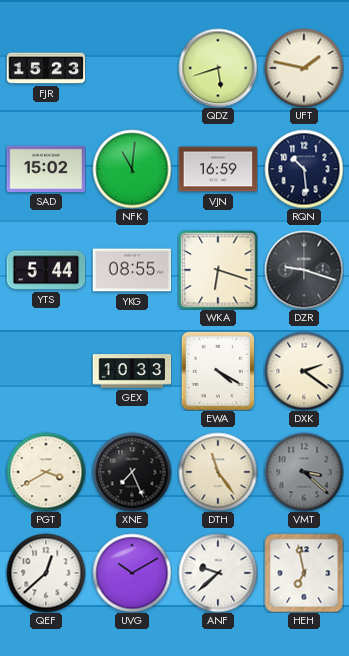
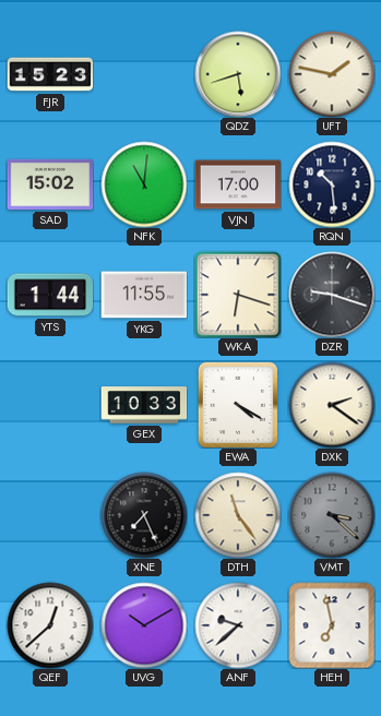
VJN: 16:59 -> 17:00
YTS: 5:44 -> 1:44
YKG: 08:55 -> 11:55
PGT: 3:40 -> none
